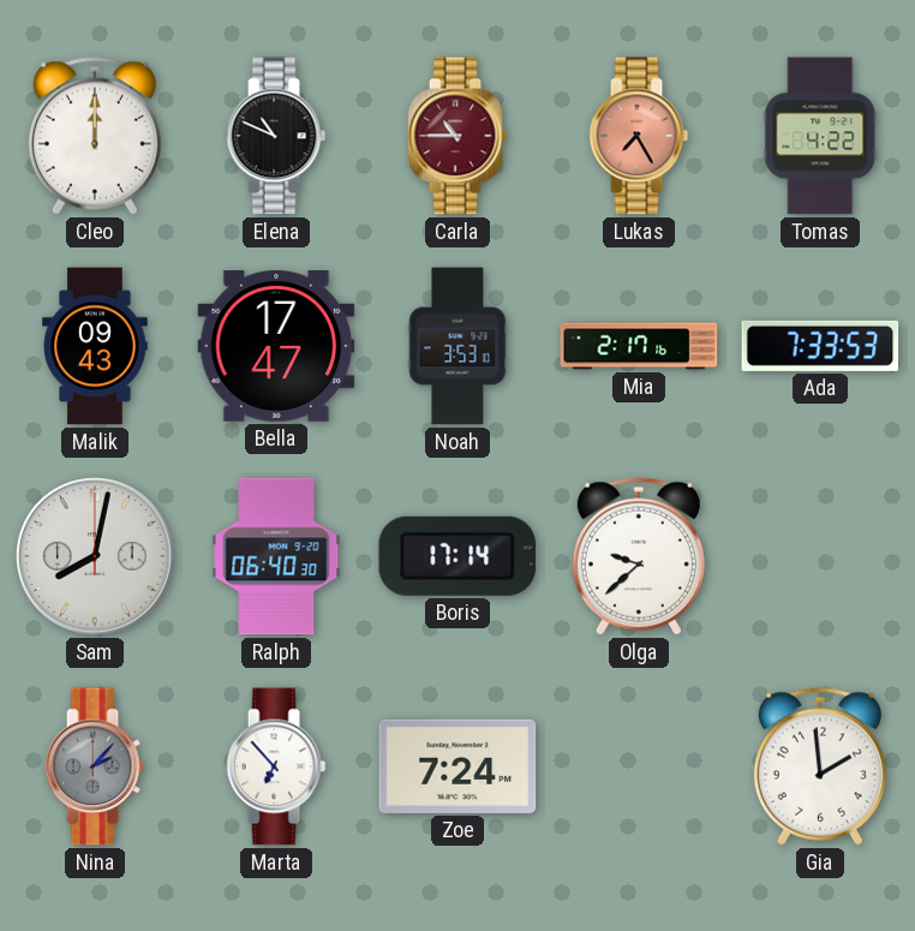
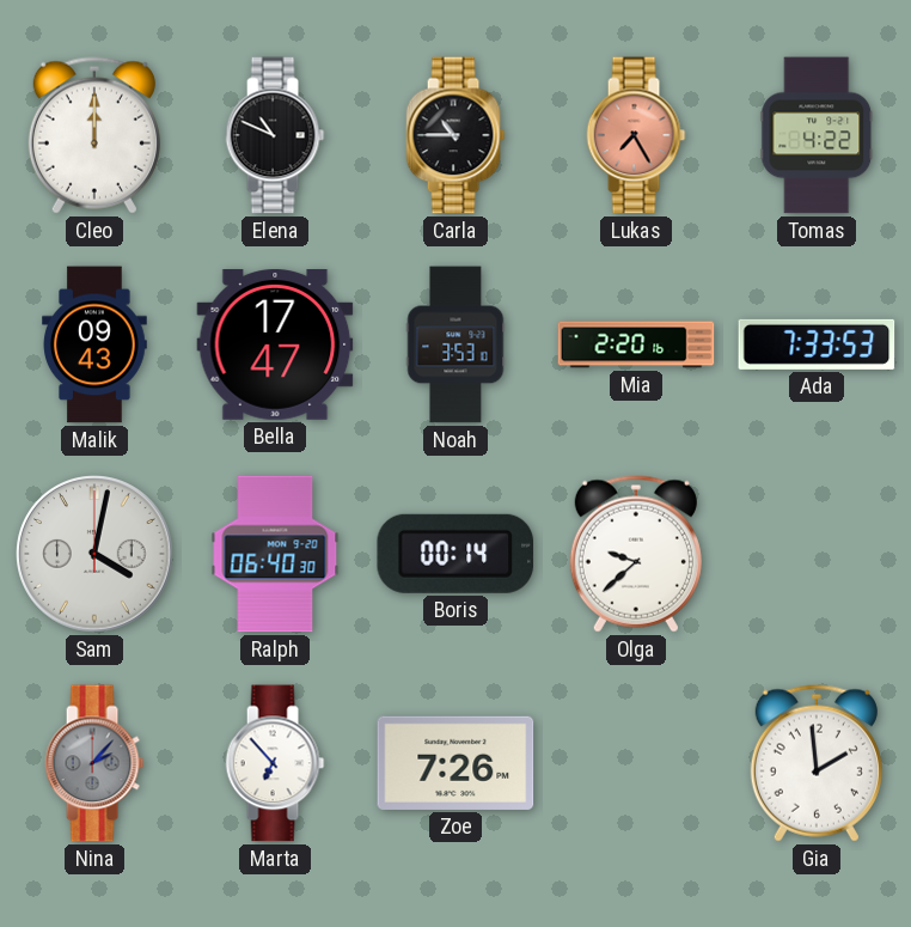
Carla dial: burgundy -> black
Mia: 2:17 -> 2:20
Sam: 8:02 -> 4:02
Boris: 17:14 -> 00:14
Zoe: 7:24 -> 7:26
